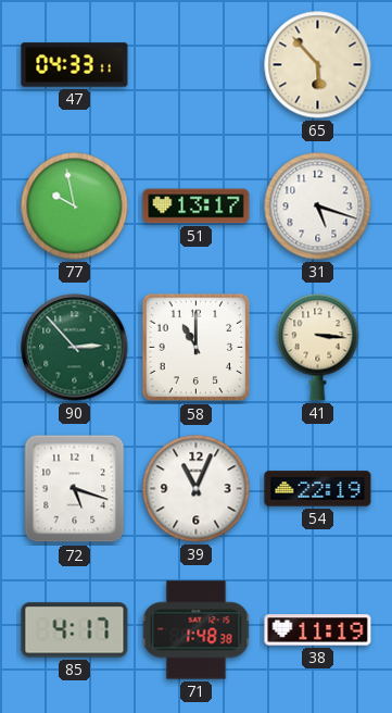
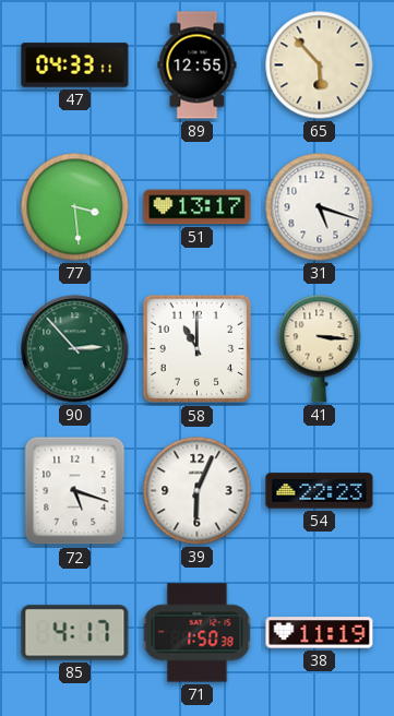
89: none -> 12:55
77: 9:58 -> 3:29
39: 11:04 -> 6:04
54: 22:19 -> 22:23
71: 1:48 -> 1:50
